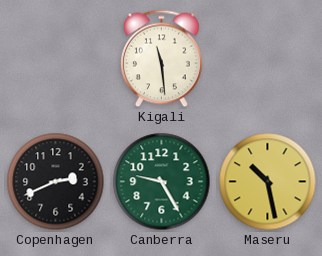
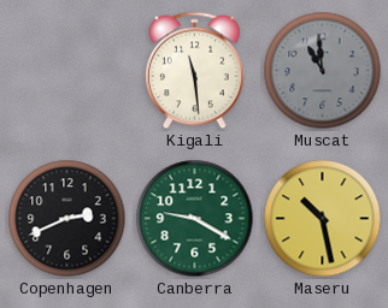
Muscat: none -> 10:59
Canberra: 9:25 -> 9:20
